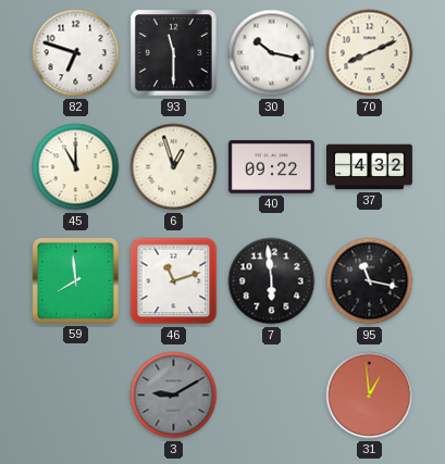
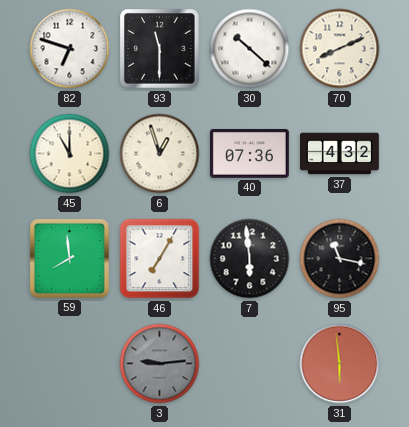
30: 10:17 -> 10:22
40: 09:22 -> 07:36
46: 11:12 -> 7:05
3: 9:10 -> 9:14
31: 12:59 -> 5:59
